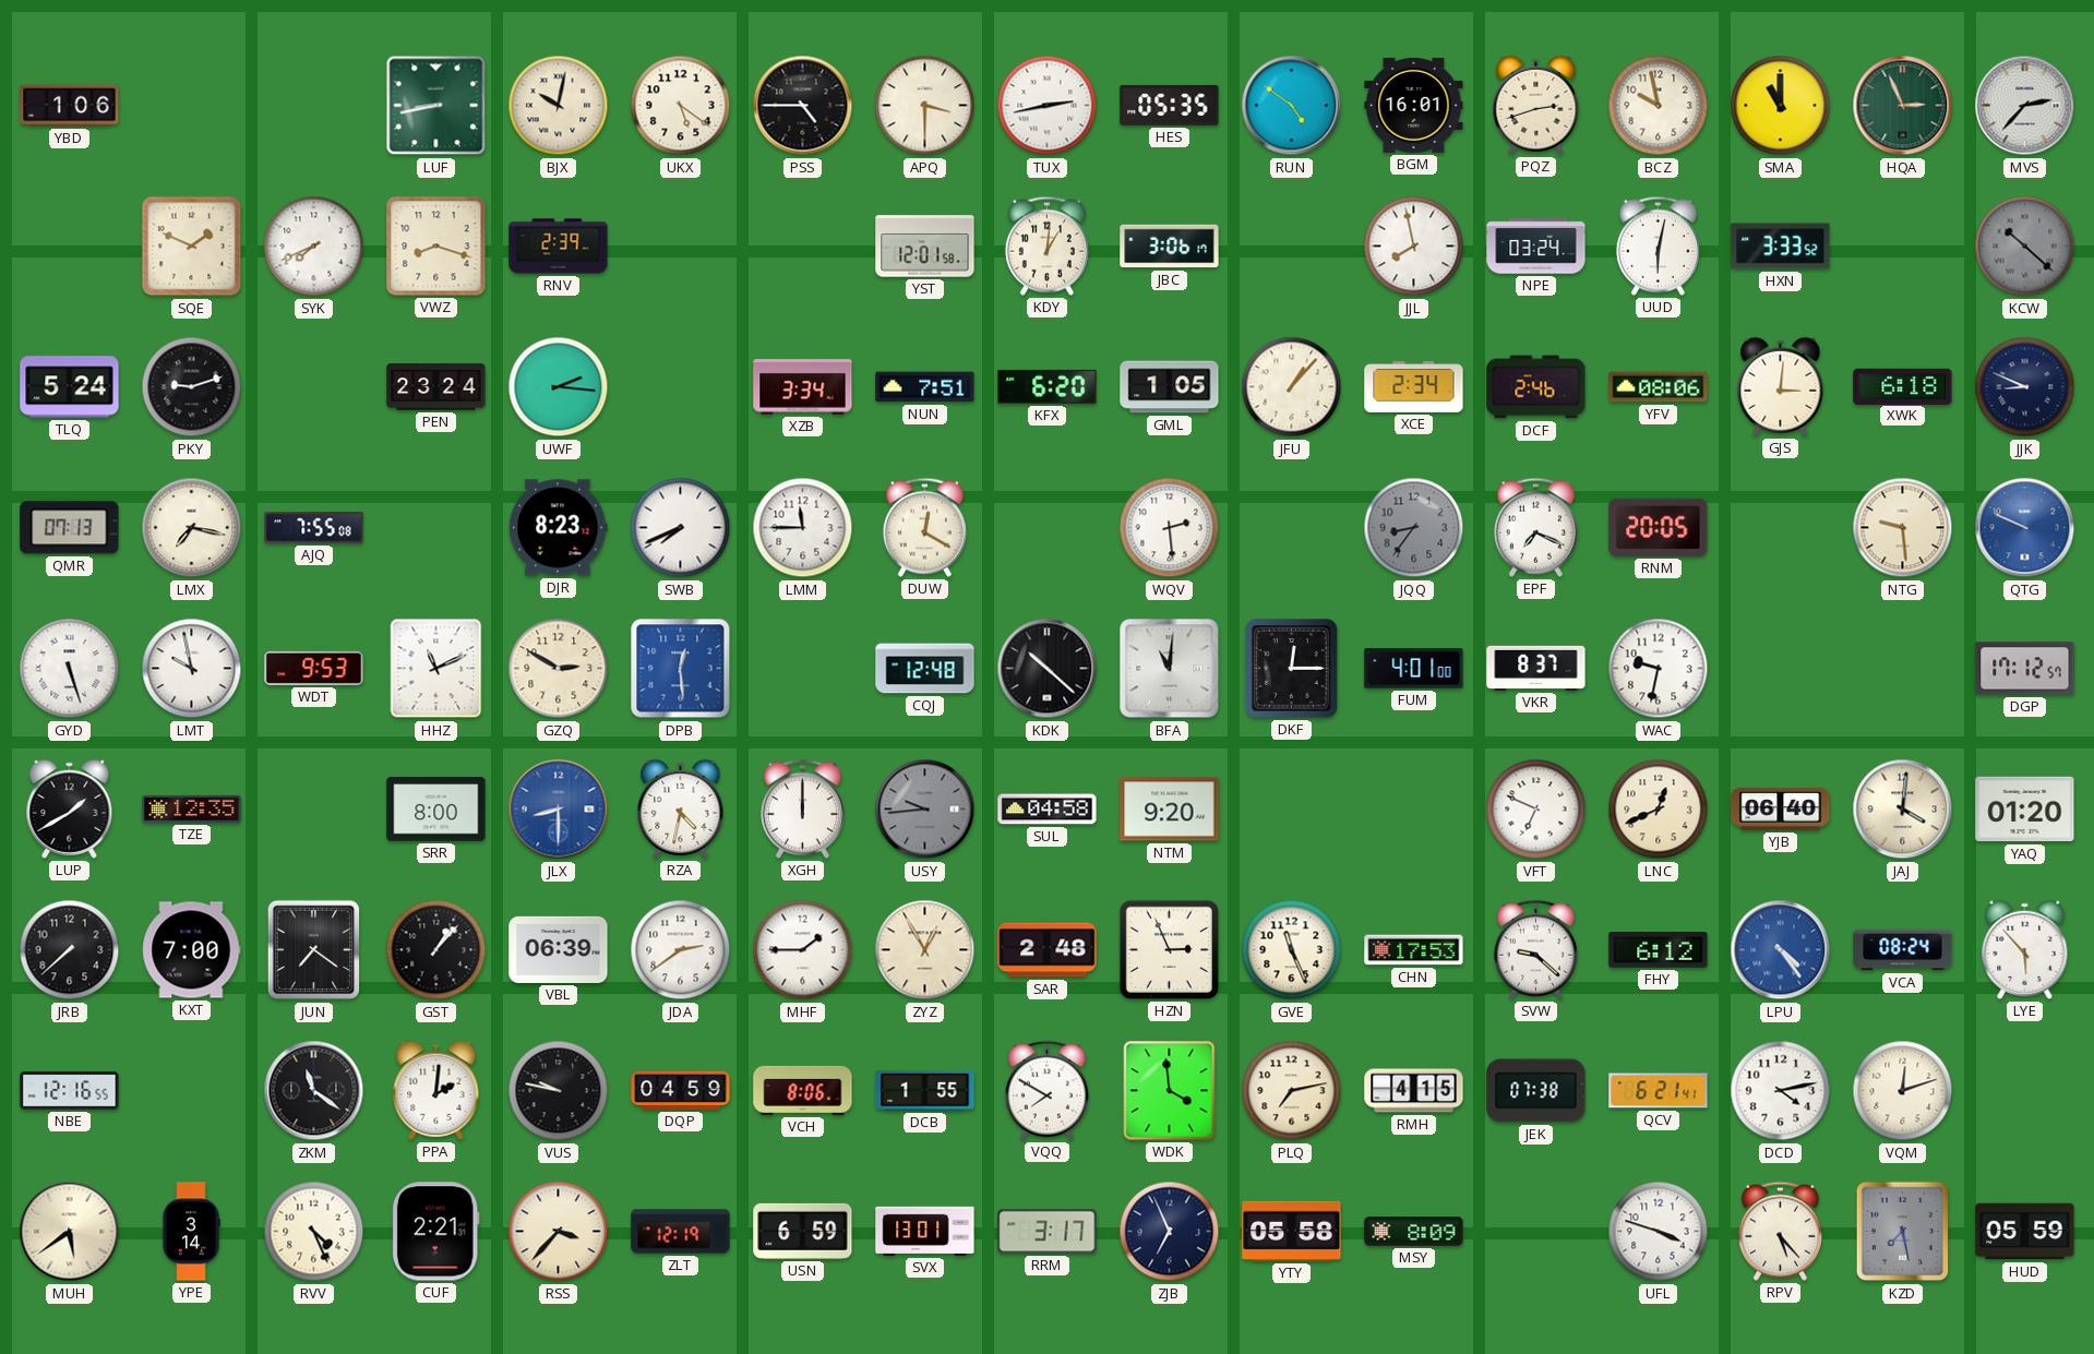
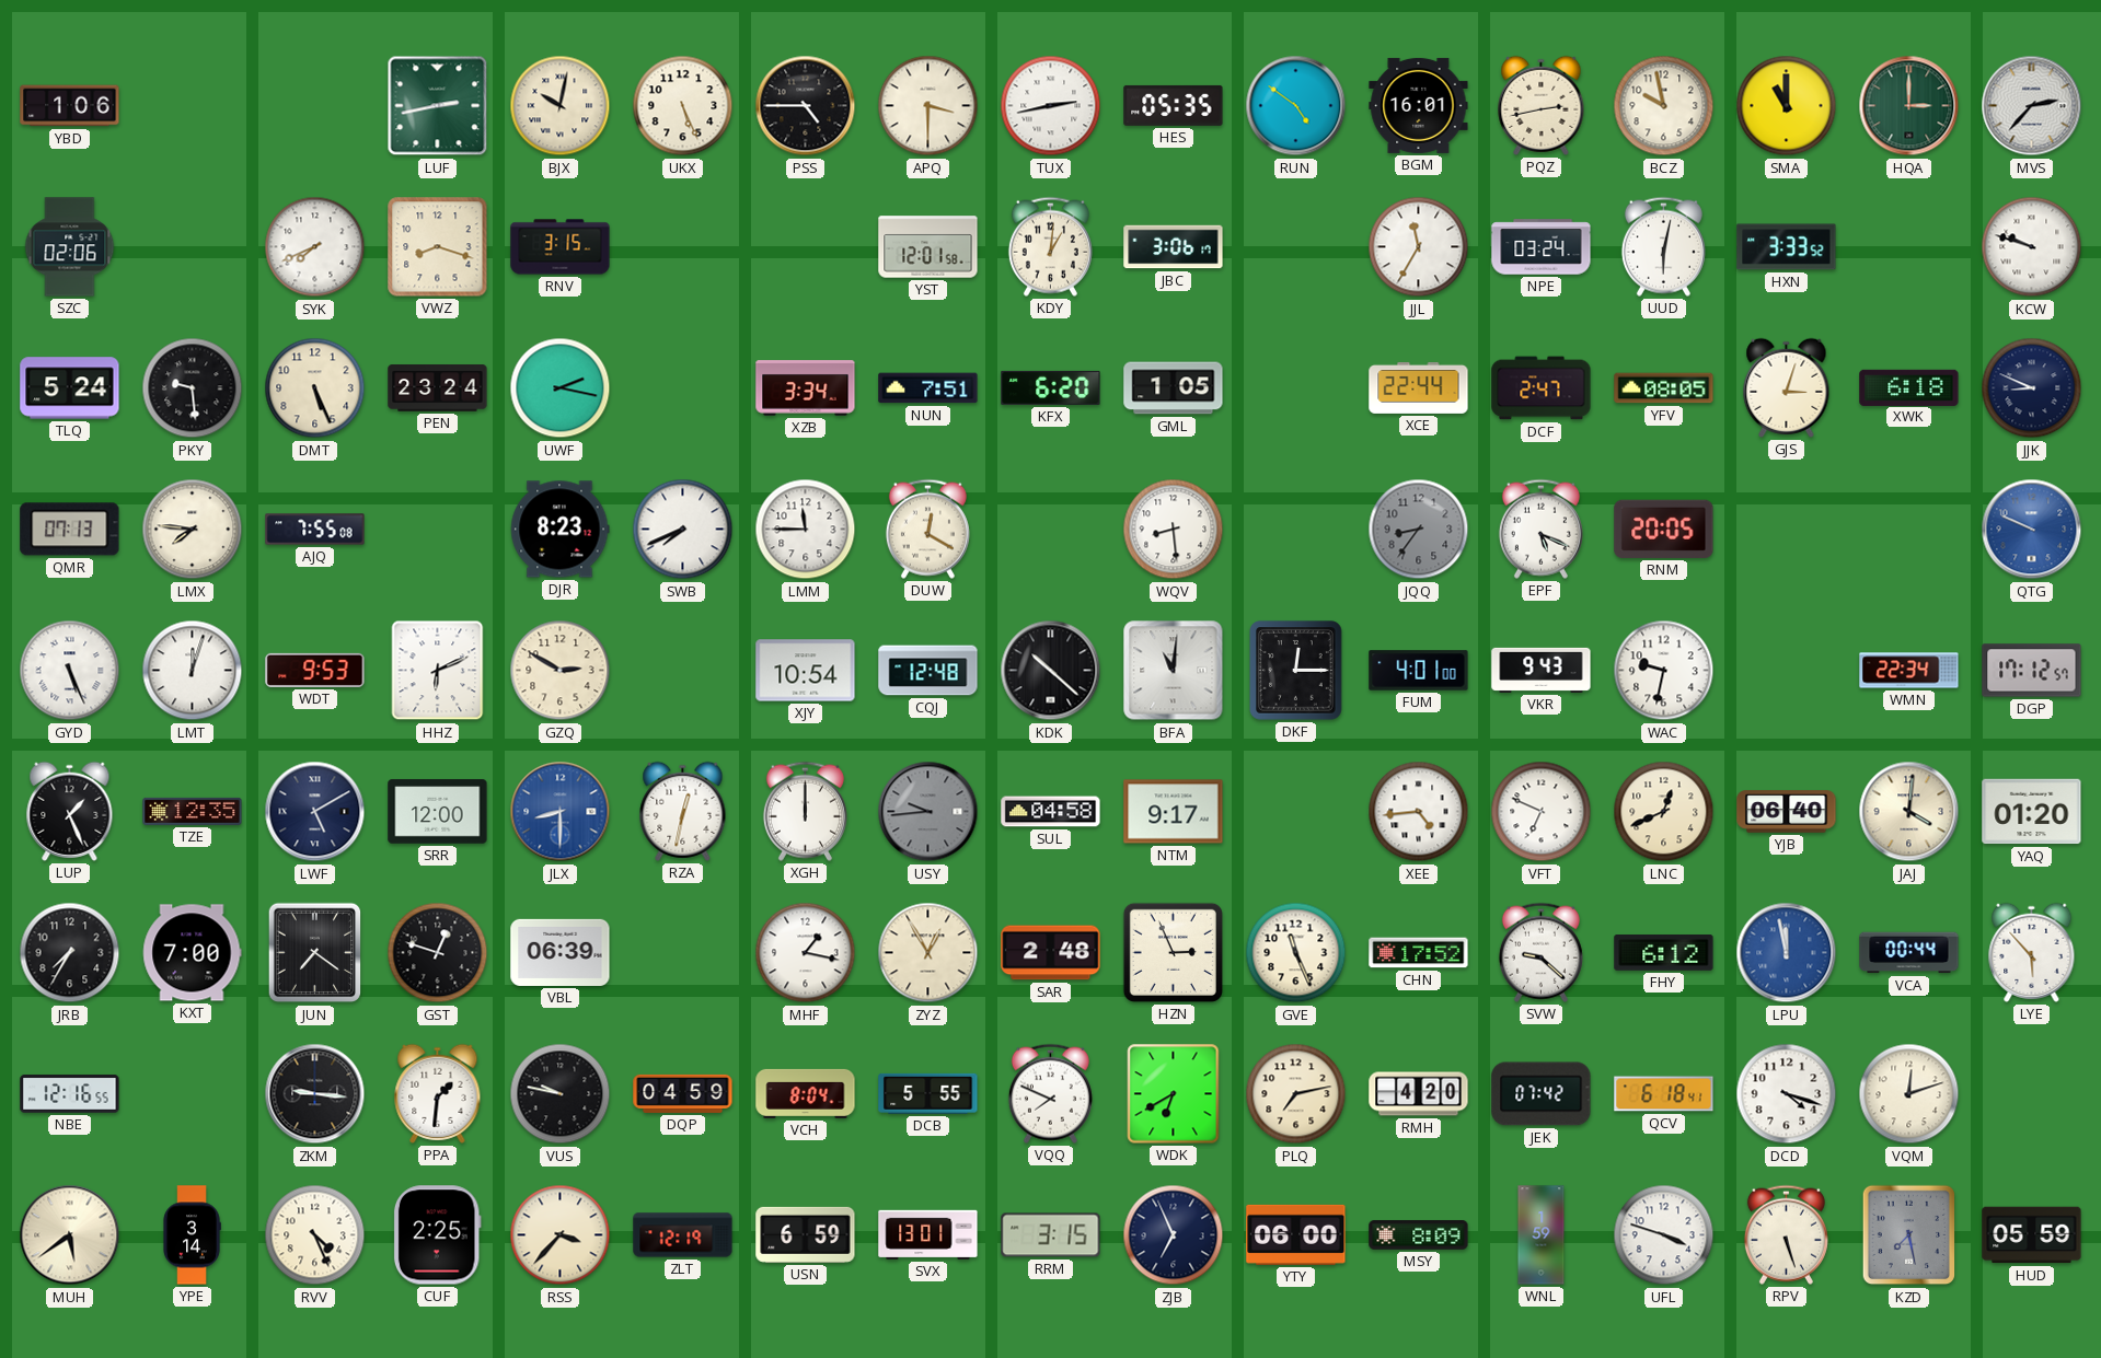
LUF: 8:43 -> 2:43
UKX: 5:21 -> 5:26
PQZ: 2:42 -> 2:43
HQA: 2:56 -> 3:00
SZC: none -> 02:06
SQE: 1:49 -> none
RNV: 2:39 -> 3:15
JJL: 7:58 -> 11:35
KCW: 10:22 -> 9:48
KCW dial: grey -> white
PKY: 9:12 -> 9:29
DMT: none -> 5:26
UWF: 2:16 -> 2:17
JFU: 1:07 -> none
XCE: 2:34 -> 22:44
DCF: 2:46 -> 2:47
YFV: 08:06 -> 08:05
GJS: 3:01 -> 3:03
LMX: 7:17 -> 7:46
WQV: 2:29 -> 8:29
EPF: 7:19 -> 5:19
NTG: 9:29 -> none
GYD: 5:27 -> 5:26
LMT: 9:58 -> 12:03
HHZ: 11:11 -> 6:11
DPB: 12:29 -> none
XJY: none -> 10:54
VKR: 8:37 -> 9:43
WMN: none -> 22:34
LUP: 1:40 -> 1:26
LWF: none -> 5:10
SRR: 8:00 -> 12:00
RZA: 4:32 -> 12:32
NTM: 9:20 -> 9:17
XEE: none -> 4:44
JRB: 7:38 -> 7:35
GST: 1:07 -> 12:48
JDA: 2:39 -> none
MHF: 1:45 -> 1:17
CHN: 17:53 -> 17:52
LPU: 4:24 -> 11:58
VCA: 08:24 -> 00:44
ZKM: 11:21 -> 9:16
PPA: 2:01 -> 1:31
VCH: 8:06 -> 8:04
DCB: 1:55 -> 5:55
VQQ: 7:50 -> 7:49
WDK: 3:59 -> 6:40
RMH: 4:15 -> 4:20
JEK: 07:38 -> 07:42
QCV: 6:21 -> 6:18
DCD: 4:13 -> 4:18
CUF: 2:21 -> 2:25
RRM: 3:17 -> 3:15
YTY: 05:58 -> 06:00
WNL: none -> 1:59
RPV: 5:23 -> 5:27
